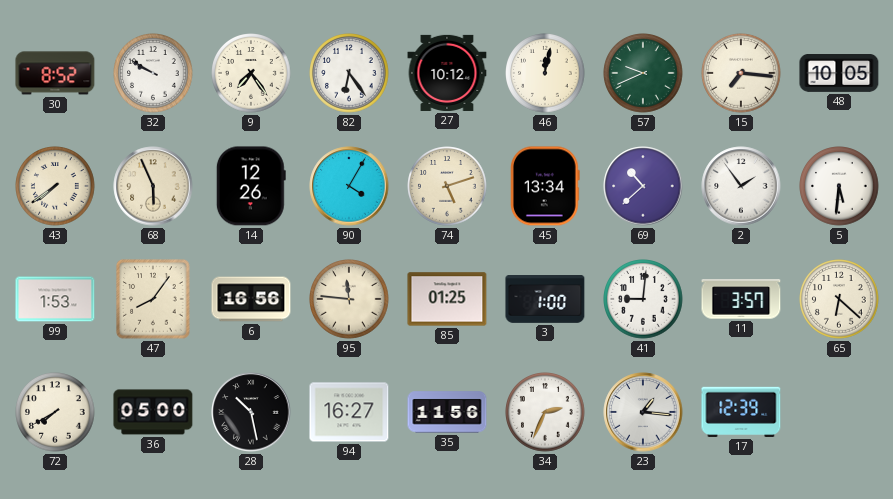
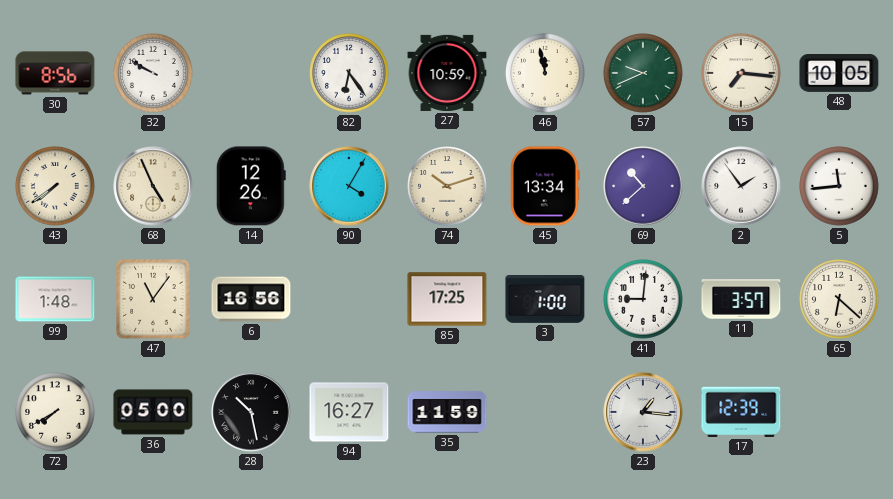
30: 8:52 -> 8:56
9: 7:24 -> none
27: 10:12 -> 10:59
46: 12:02 -> 11:58
68: 5:56 -> 4:56
74: 5:12 -> 10:12
5: 5:31 -> 11:44
99: 1:53 -> 1:48
47: 8:06 -> 11:06
95: 11:46 -> none
85: 01:25 -> 17:25
35: 11:56 -> 11:59
34: 2:34 -> none
